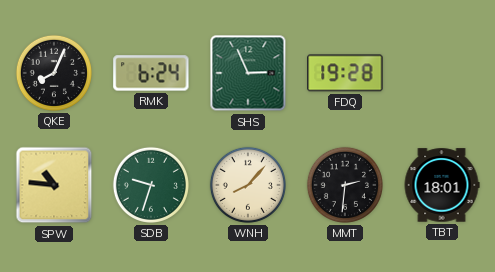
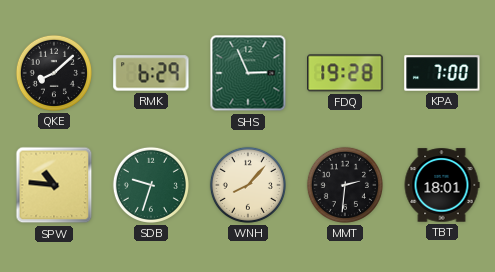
QKE: 8:04 -> 8:08
RMK: 6:24 -> 6:29
KPA: none -> 7:00
